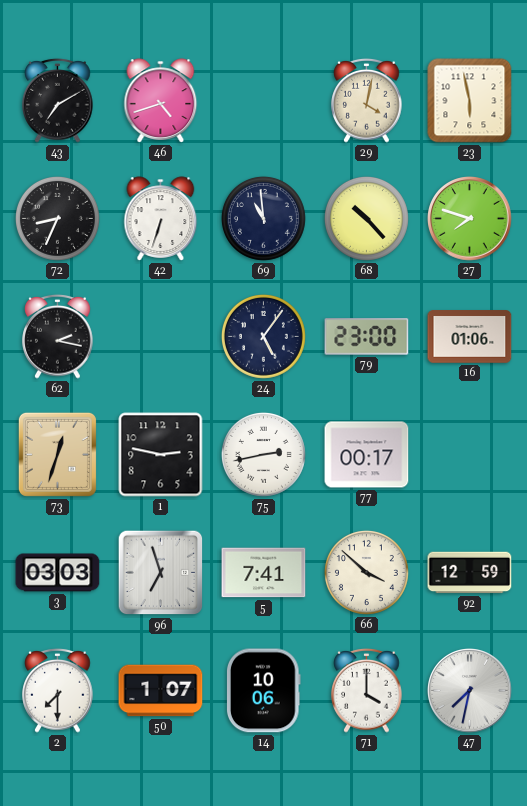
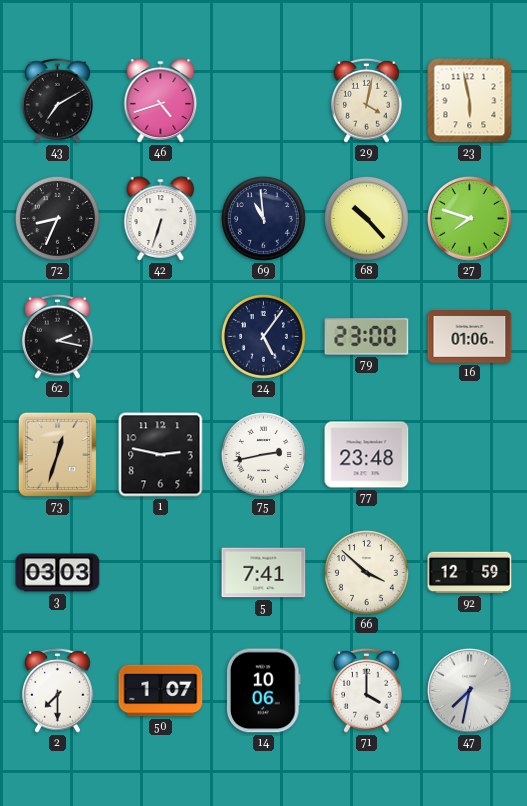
77: 00:17 -> 23:48
96: 6:57 -> none
